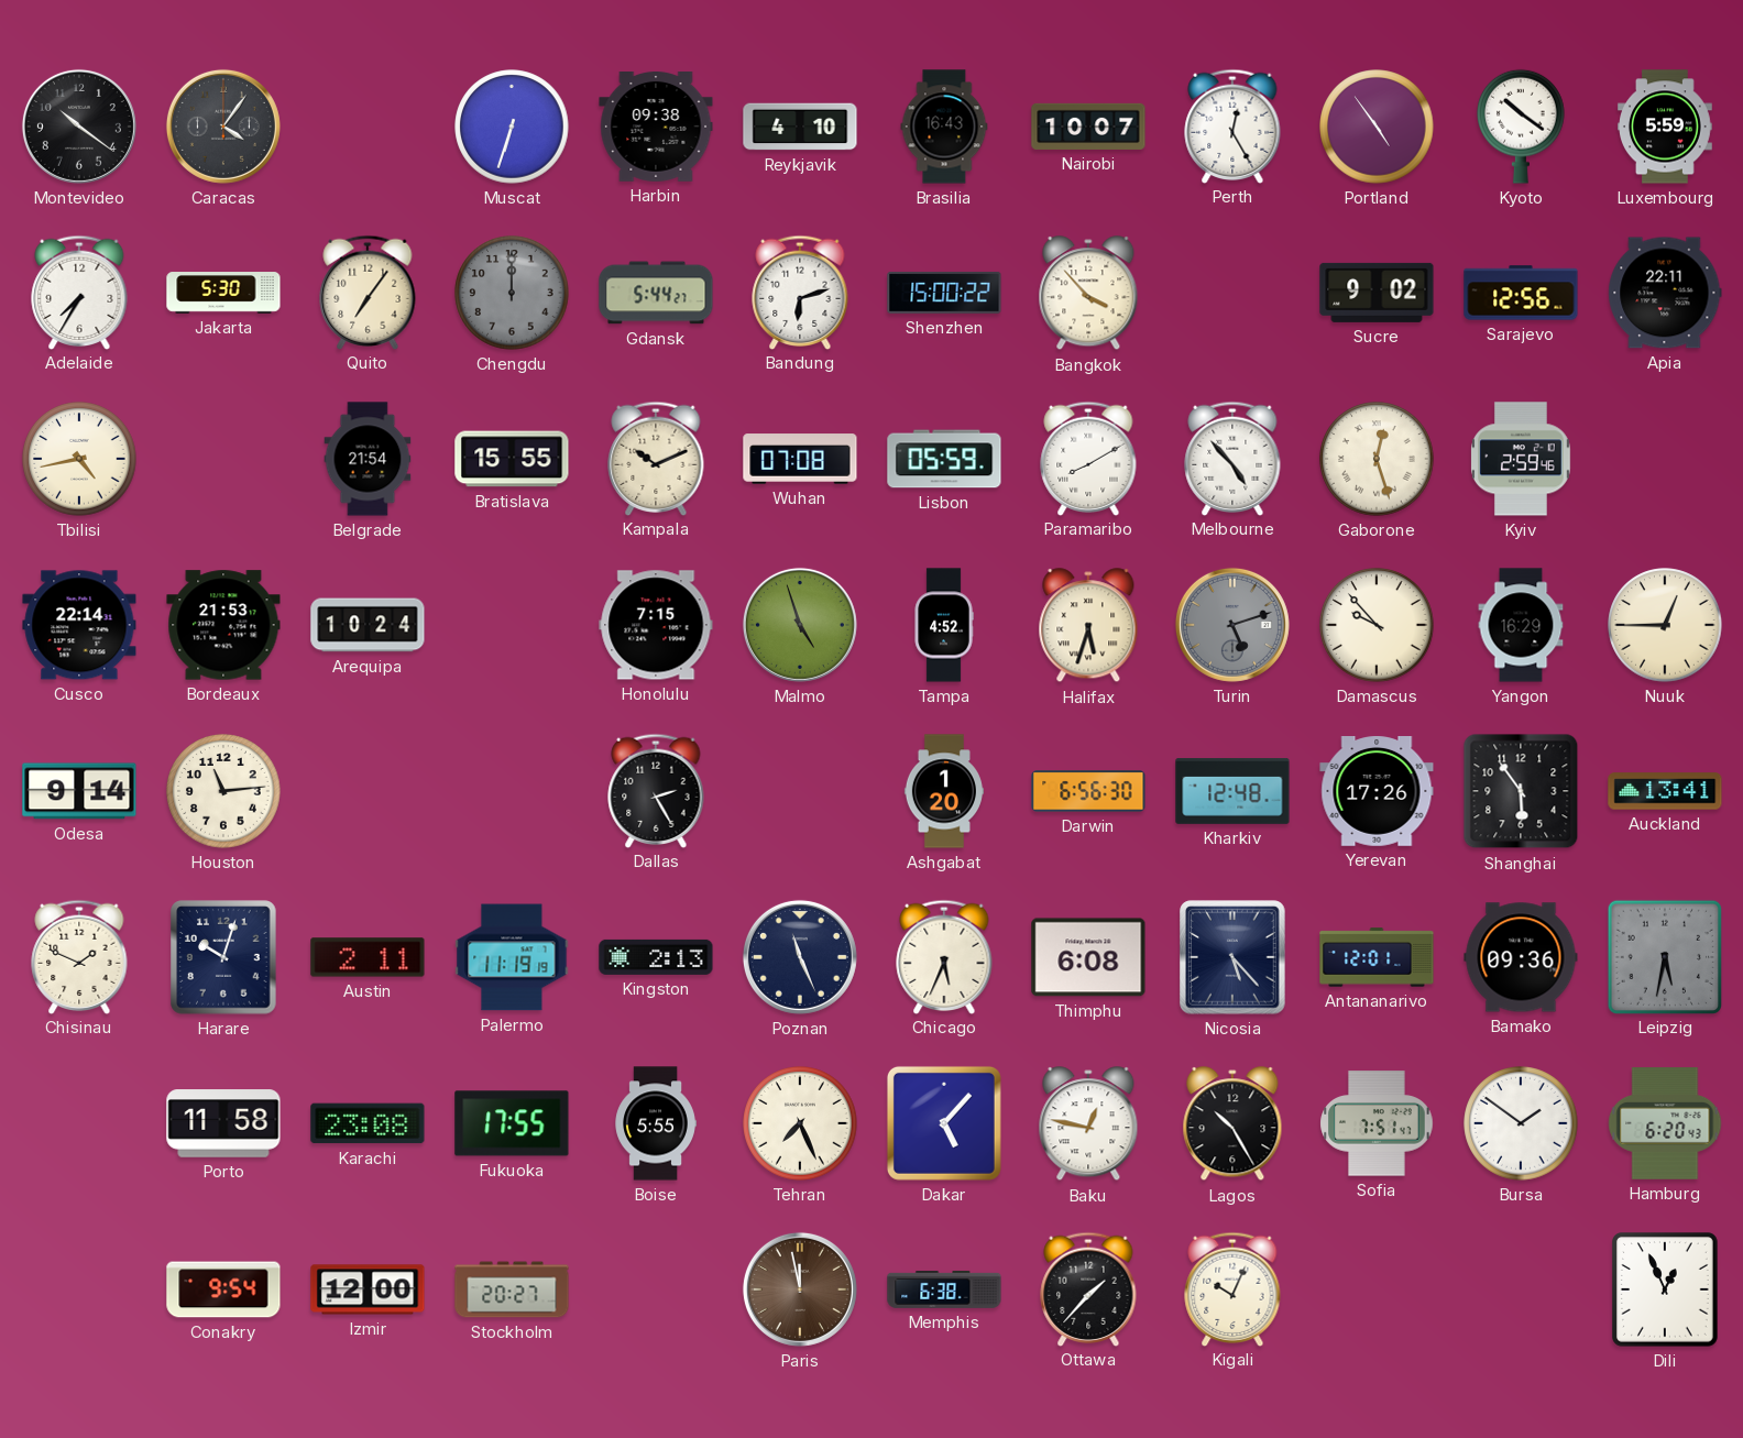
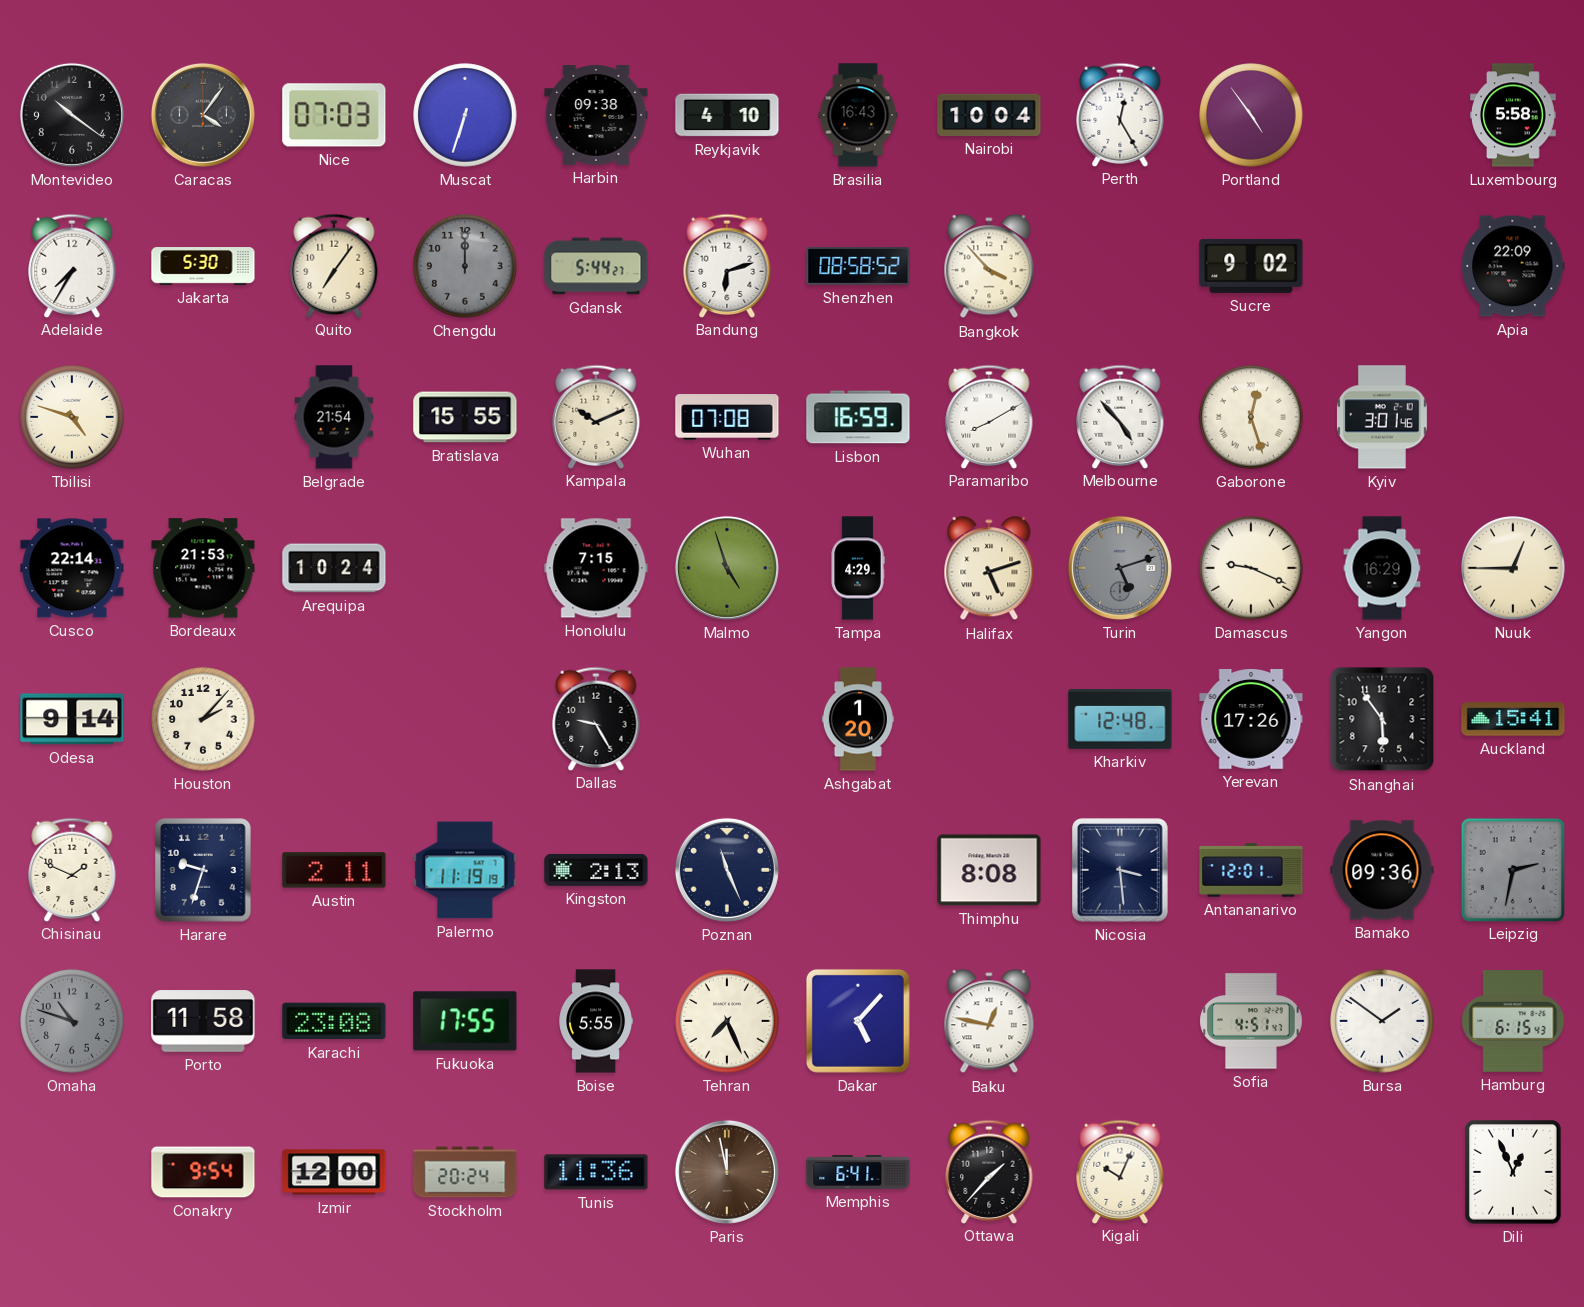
Nice: none -> 07:03
Nairobi: 10:07 -> 10:04
Kyoto: 10:21 -> none
Luxembourg: 5:59 -> 5:58
Shenzhen: 15:00 -> 08:58
Sarajevo: 12:56 -> none
Apia: 22:11 -> 22:09
Tbilisi: 4:43 -> 4:48
Lisbon: 05:59 -> 16:59
Kyiv: 2:59 -> 3:01
Tampa: 4:52 -> 4:29
Halifax: 5:33 -> 5:12
Damascus: 9:53 -> 9:19
Houston: 11:14 -> 2:07
Dallas: 2:25 -> 9:25
Darwin: 6:56 -> none
Auckland: 13:41 -> 15:41
Harare: 10:03 -> 9:33
Chicago: 5:34 -> none
Thimphu: 6:08 -> 8:08
Nicosia: 5:23 -> 3:29
Leipzig: 5:32 -> 2:32
Omaha: none -> 10:48
Lagos: 10:25 -> none
Sofia: 7:51 -> 4:51
Hamburg: 6:20 -> 6:15
Stockholm: 20:27 -> 20:24
Tunis: none -> 11:36
Memphis: 6:38 -> 6:41
